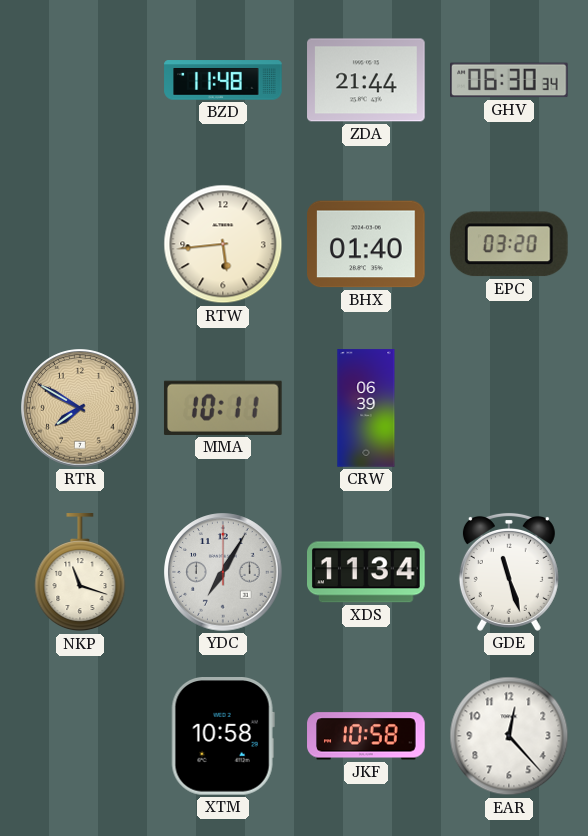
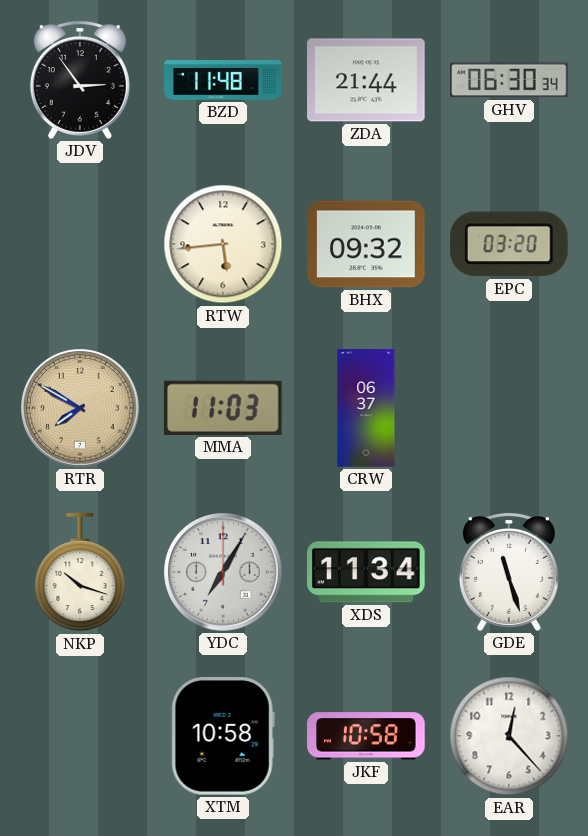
JDV: none -> 2:54
BHX: 01:40 -> 09:32
MMA: 10:11 -> 11:03
CRW: 06:39 -> 06:37
NKP: 11:18 -> 10:18
